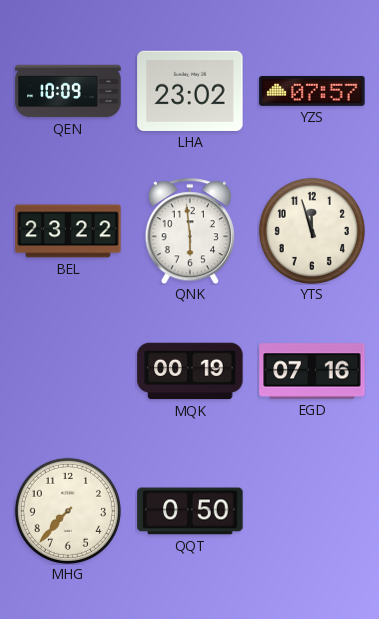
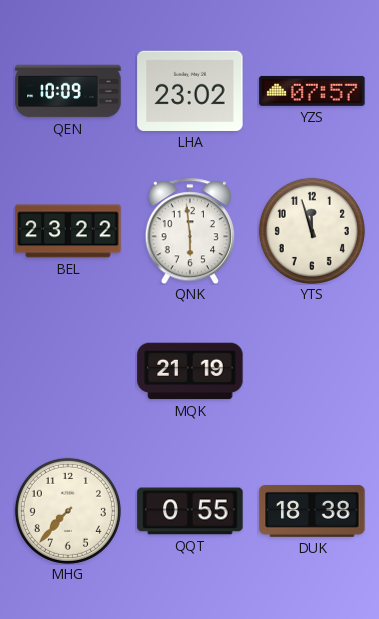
MQK: 00:19 -> 21:19
EGD: 07:16 -> none
QQT: 0:50 -> 0:55
DUK: none -> 18:38
